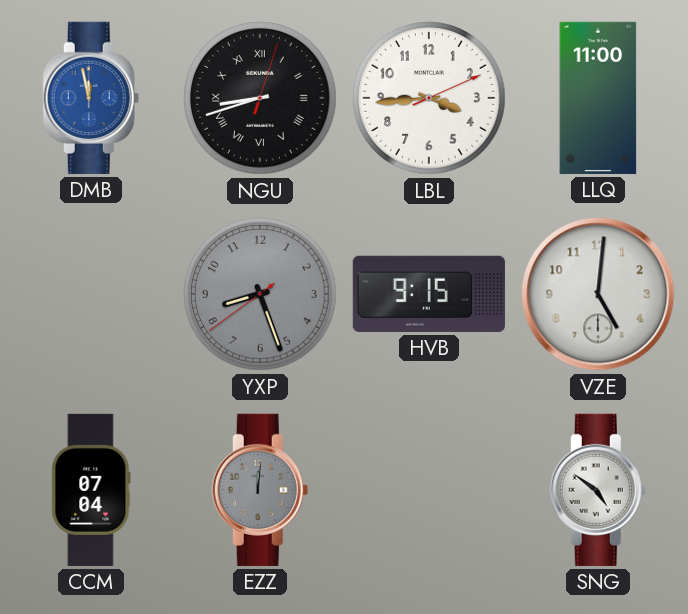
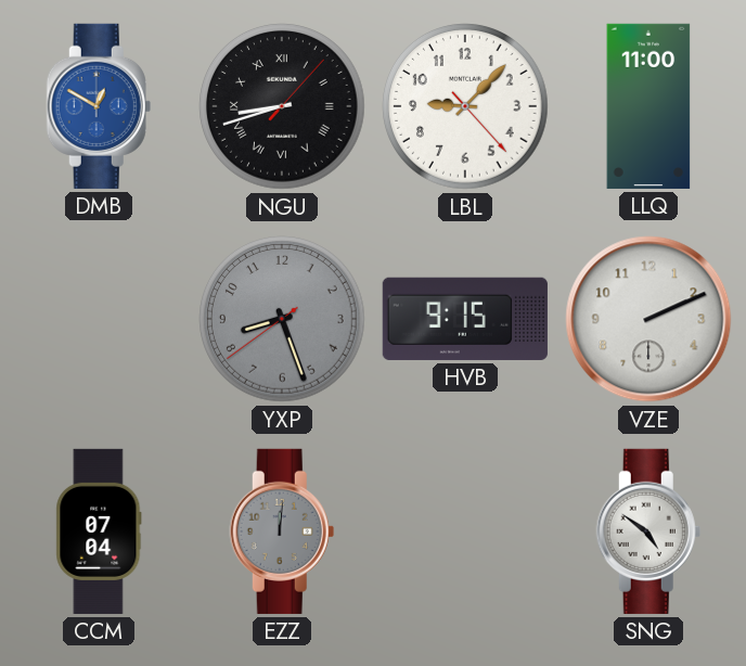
DMB: 11:58 -> 12:50
NGU: 8:42:03 -> 8:42:07
LBL: 3:44 -> 9:07
VZE: 5:01 -> 2:11
